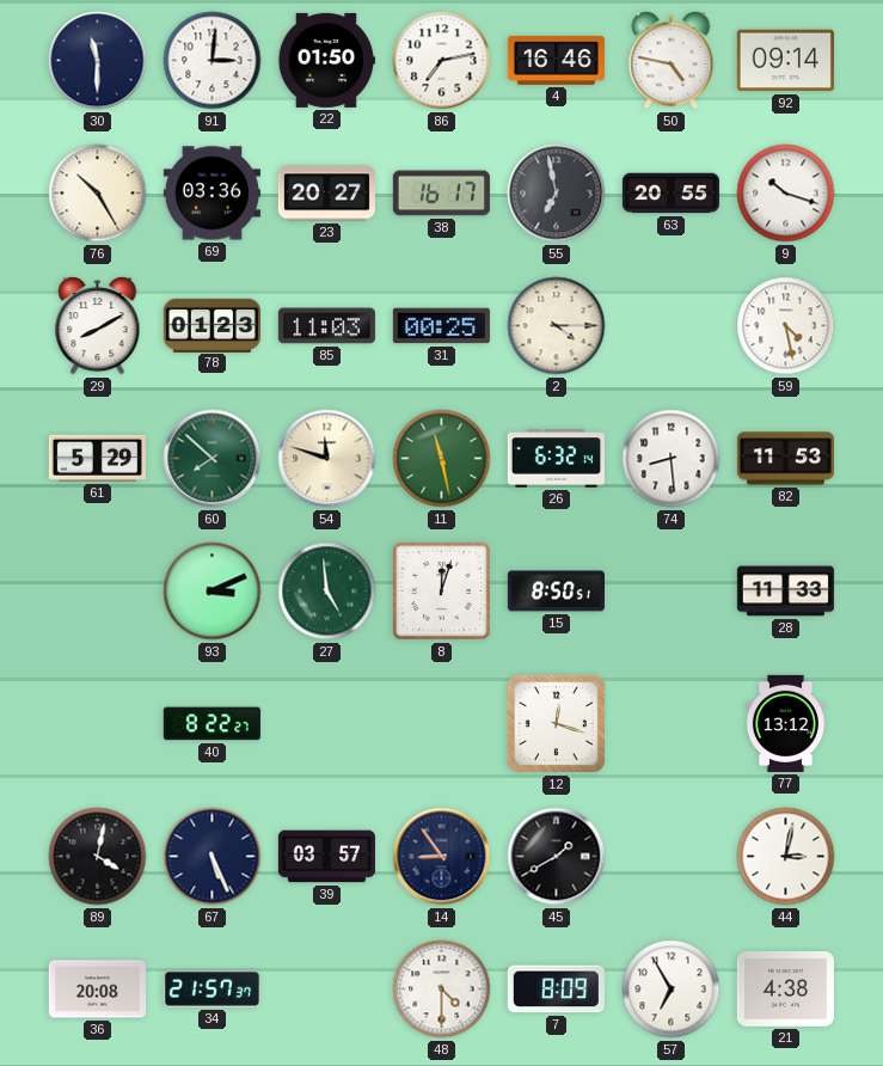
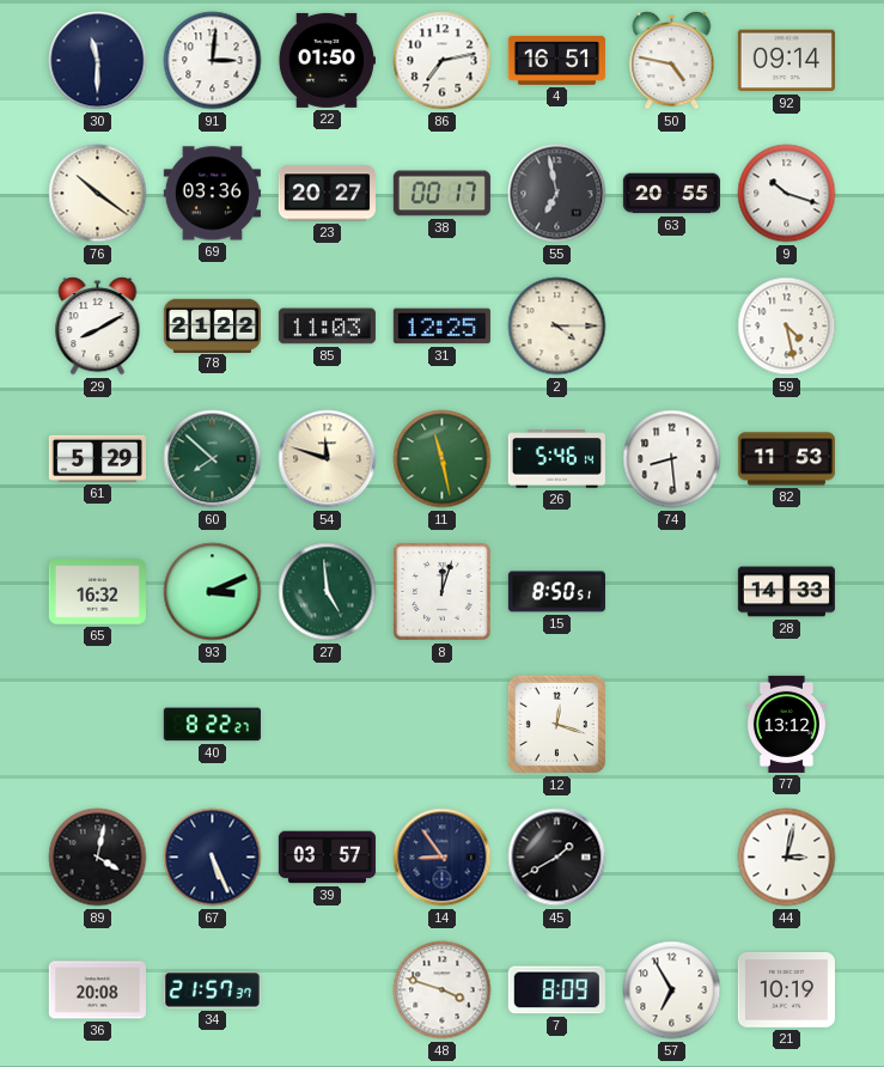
4: 16:46 -> 16:51
76: 10:25 -> 10:21
38: 16:17 -> 00:17
78: 01:23 -> 21:22
31: 00:25 -> 12:25
26: 6:32 -> 5:46
65: none -> 16:32
28: 11:33 -> 14:33
48: 4:30 -> 3:48
21: 4:38 -> 10:19
